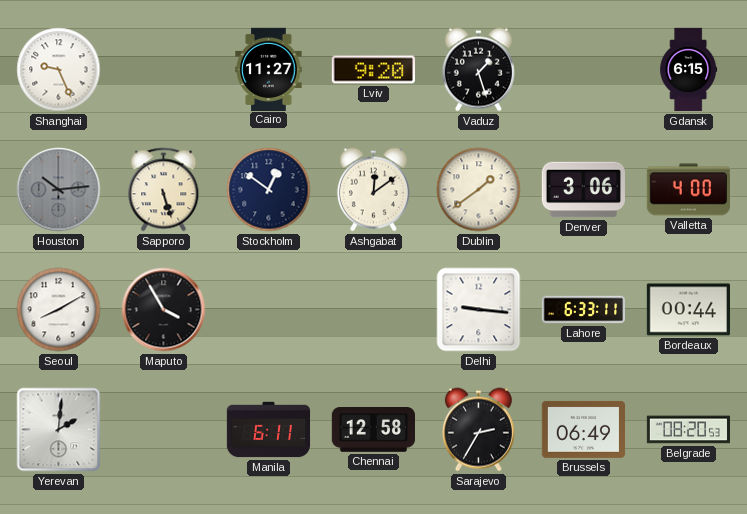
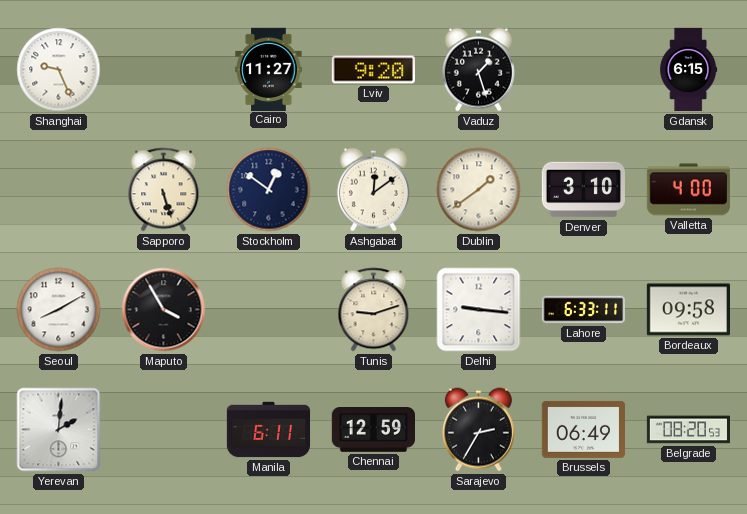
Houston: 10:14 -> none
Denver: 3:06 -> 3:10
Tunis: none -> 9:12
Bordeaux: 00:44 -> 09:58
Chennai: 12:58 -> 12:59
